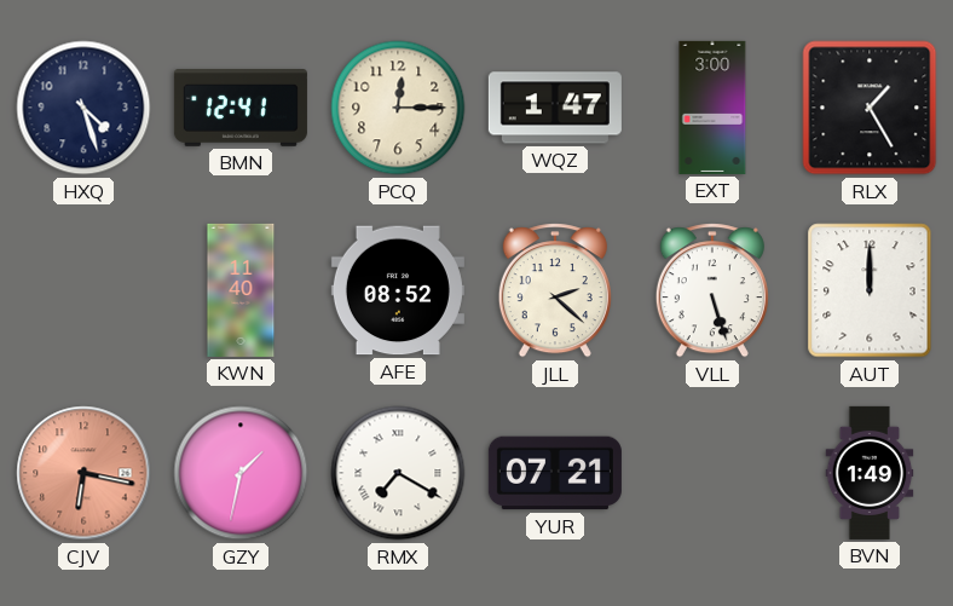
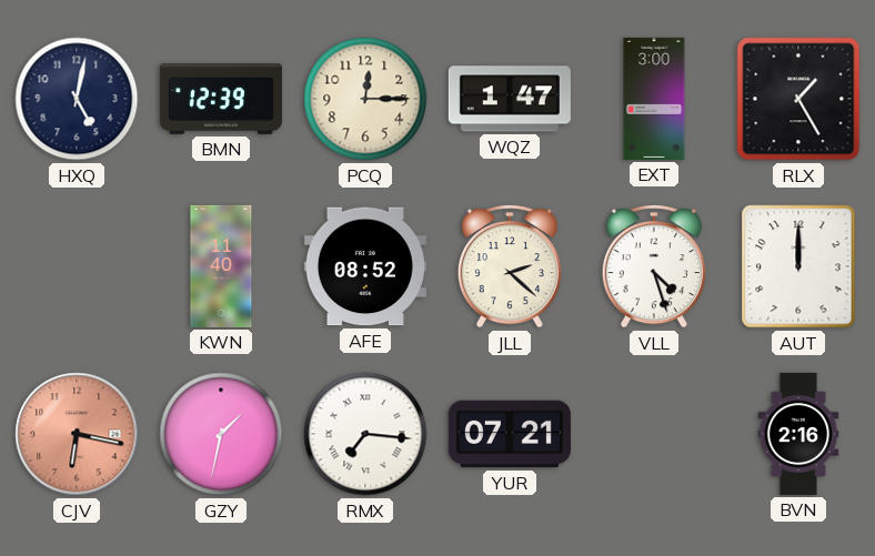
HXQ: 4:27 -> 5:02
BMN: 12:41 -> 12:39
VLL: 5:27 -> 4:27
RMX: 7:20 -> 7:16
BVN: 1:49 -> 2:16
